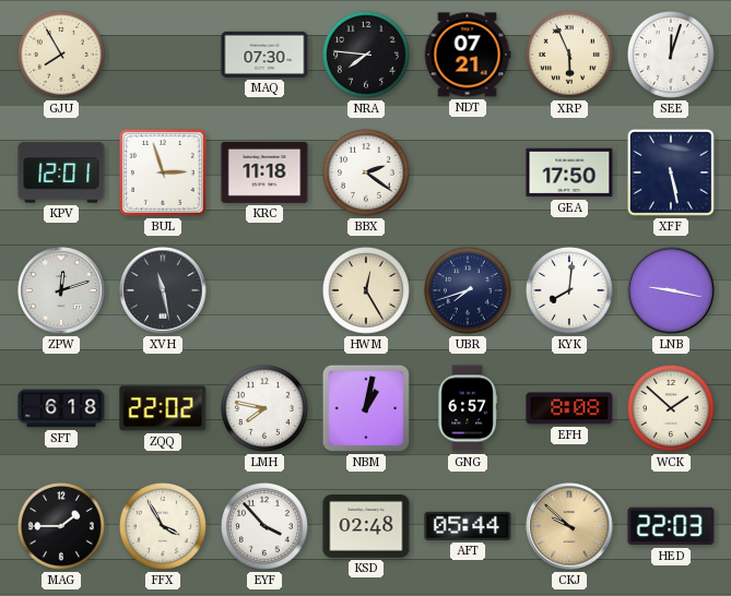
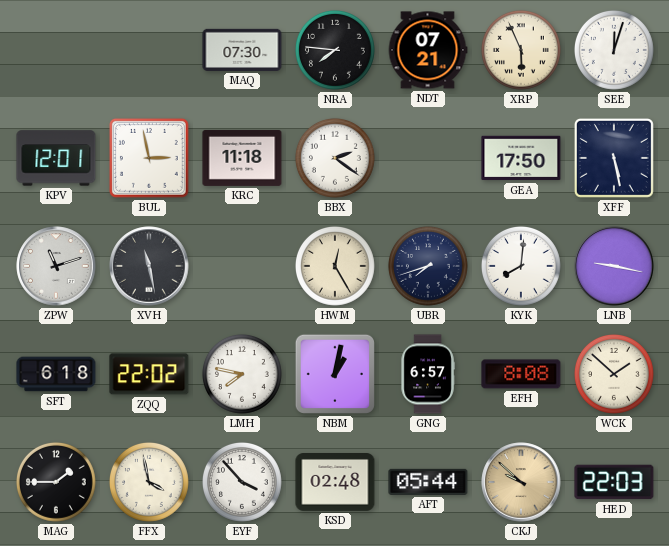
GJU: 7:55 -> none
BUL: 2:57 -> 2:58
ZPW: 12:12 -> 11:12
FFX: 3:55 -> 3:58
